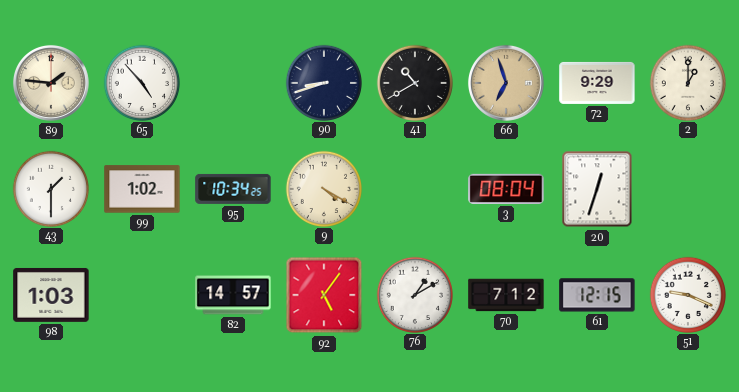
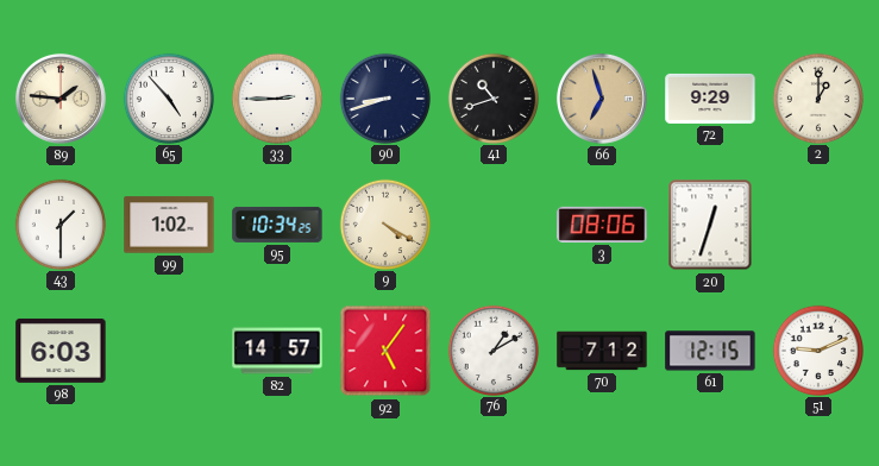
33: none -> 2:45
41: 10:40 -> 10:42
3: 08:04 -> 08:06
98: 1:03 -> 6:03
51: 9:19 -> 9:11
